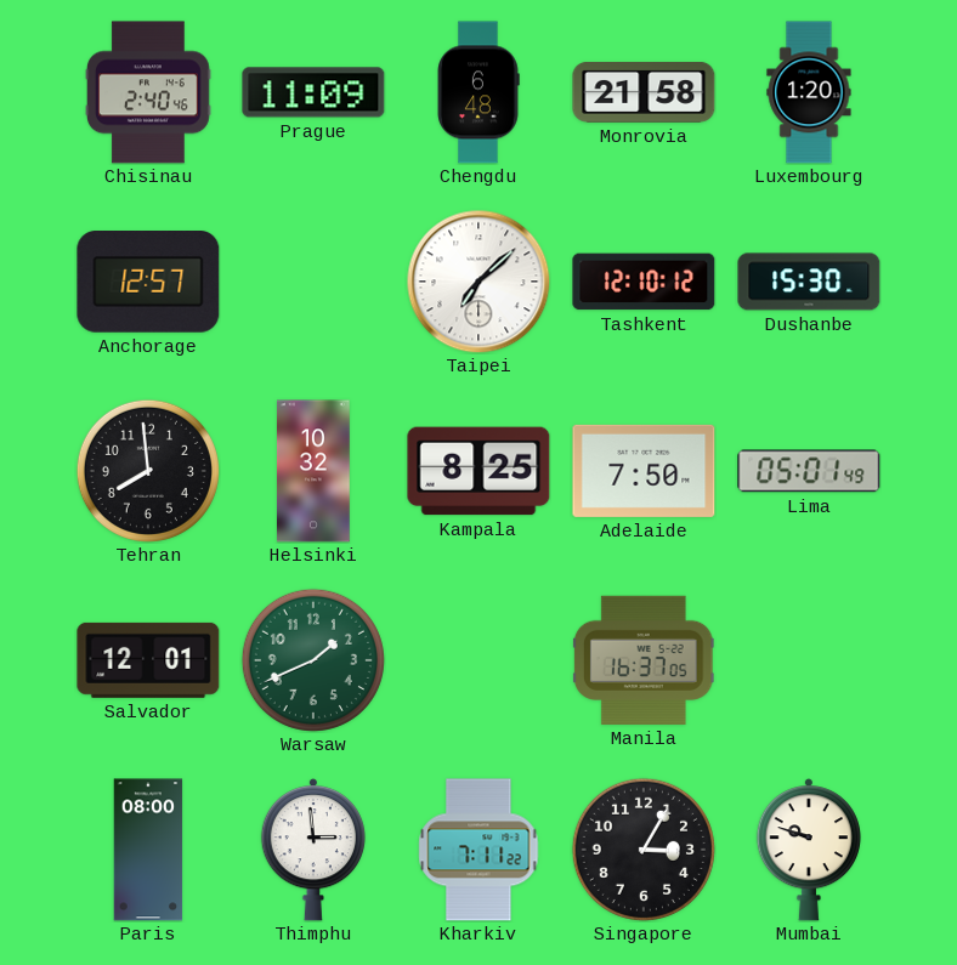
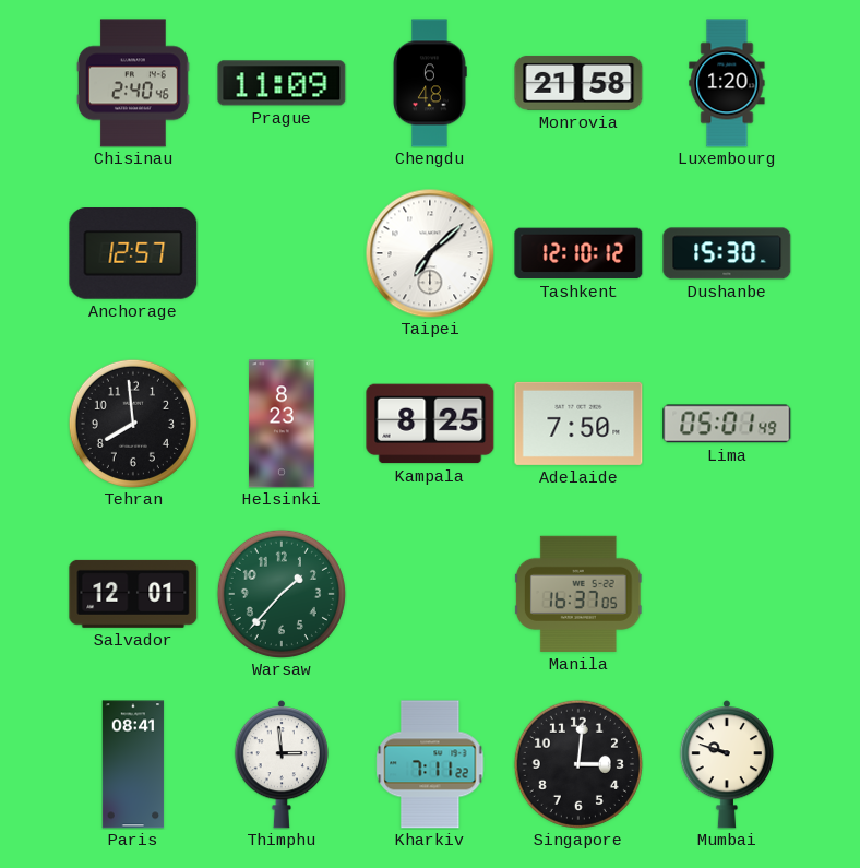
Helsinki: 10:32 -> 8:23
Warsaw: 1:41 -> 1:37
Paris: 08:00 -> 08:41
Singapore: 3:05 -> 3:01
